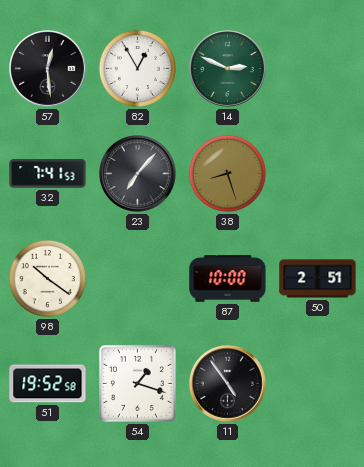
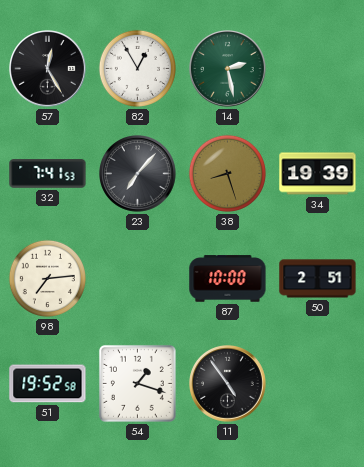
57: 12:29 -> 12:25
14: 2:49 -> 2:28
34: none -> 19:39
98: 10:21 -> 7:14
